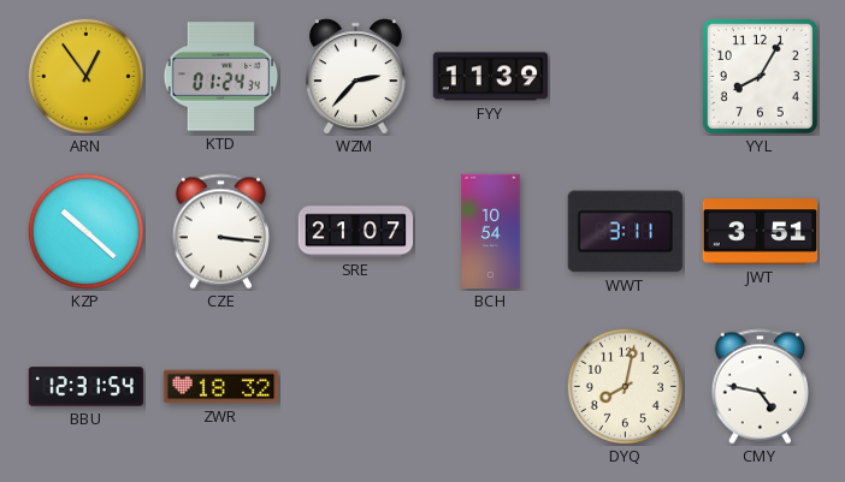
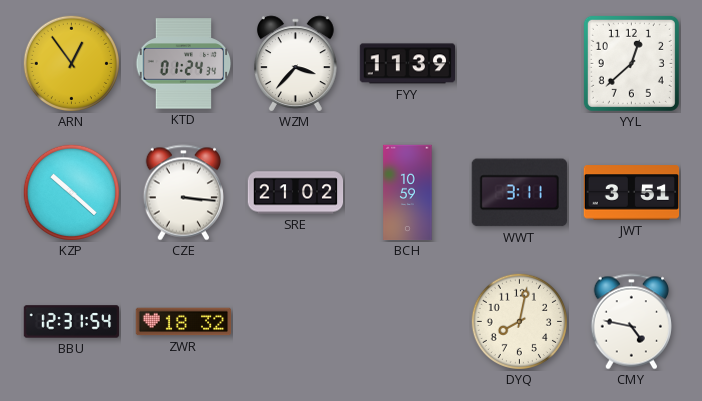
WZM: 2:37 -> 3:37
YYL: 8:05 -> 12:38
SRE: 21:07 -> 21:02
BCH: 10:54 -> 10:59
